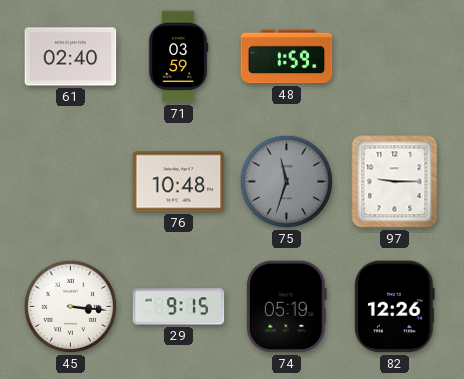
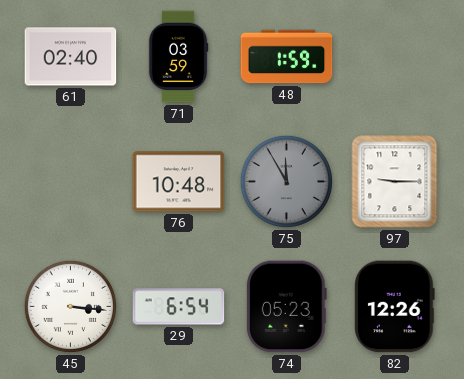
75: 11:33 -> 11:55
29: 9:15 -> 6:54
74: 05:19 -> 05:23
